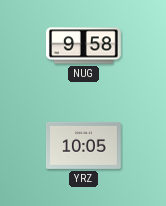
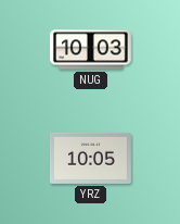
NUG: 9:58 -> 10:03
